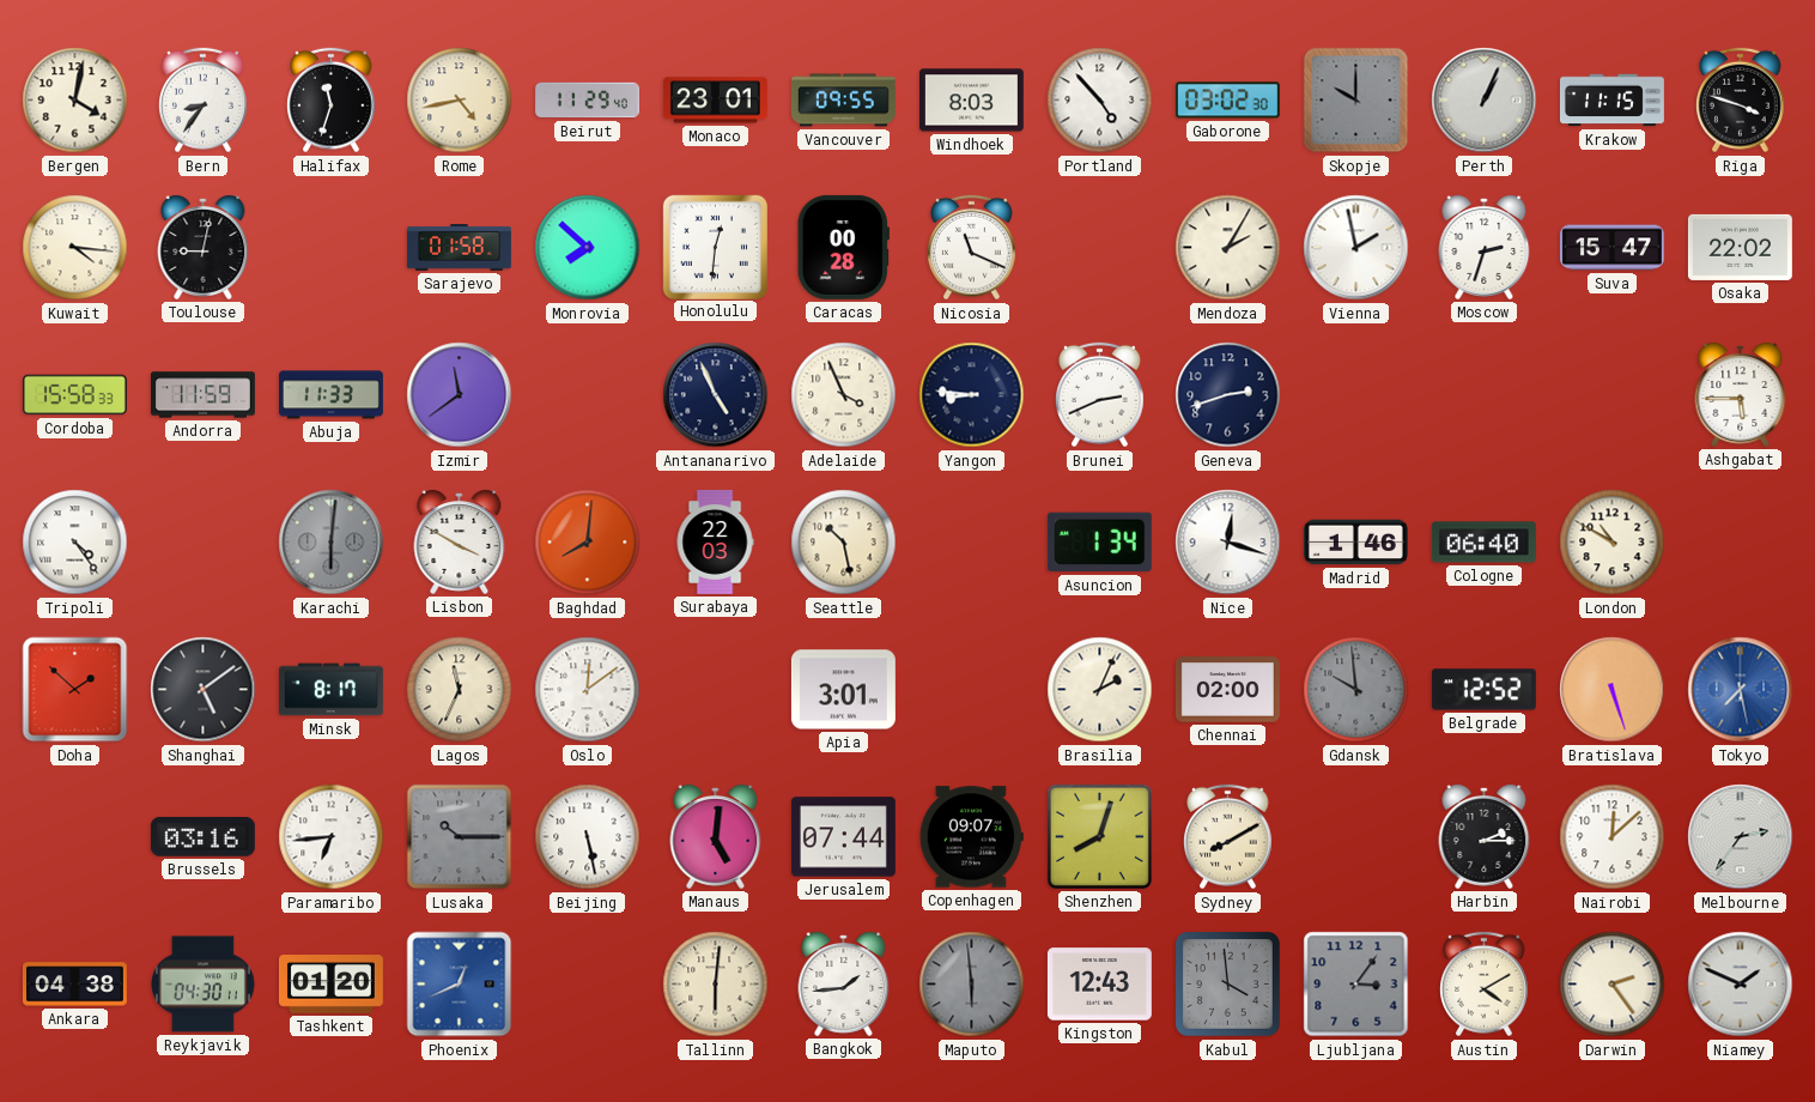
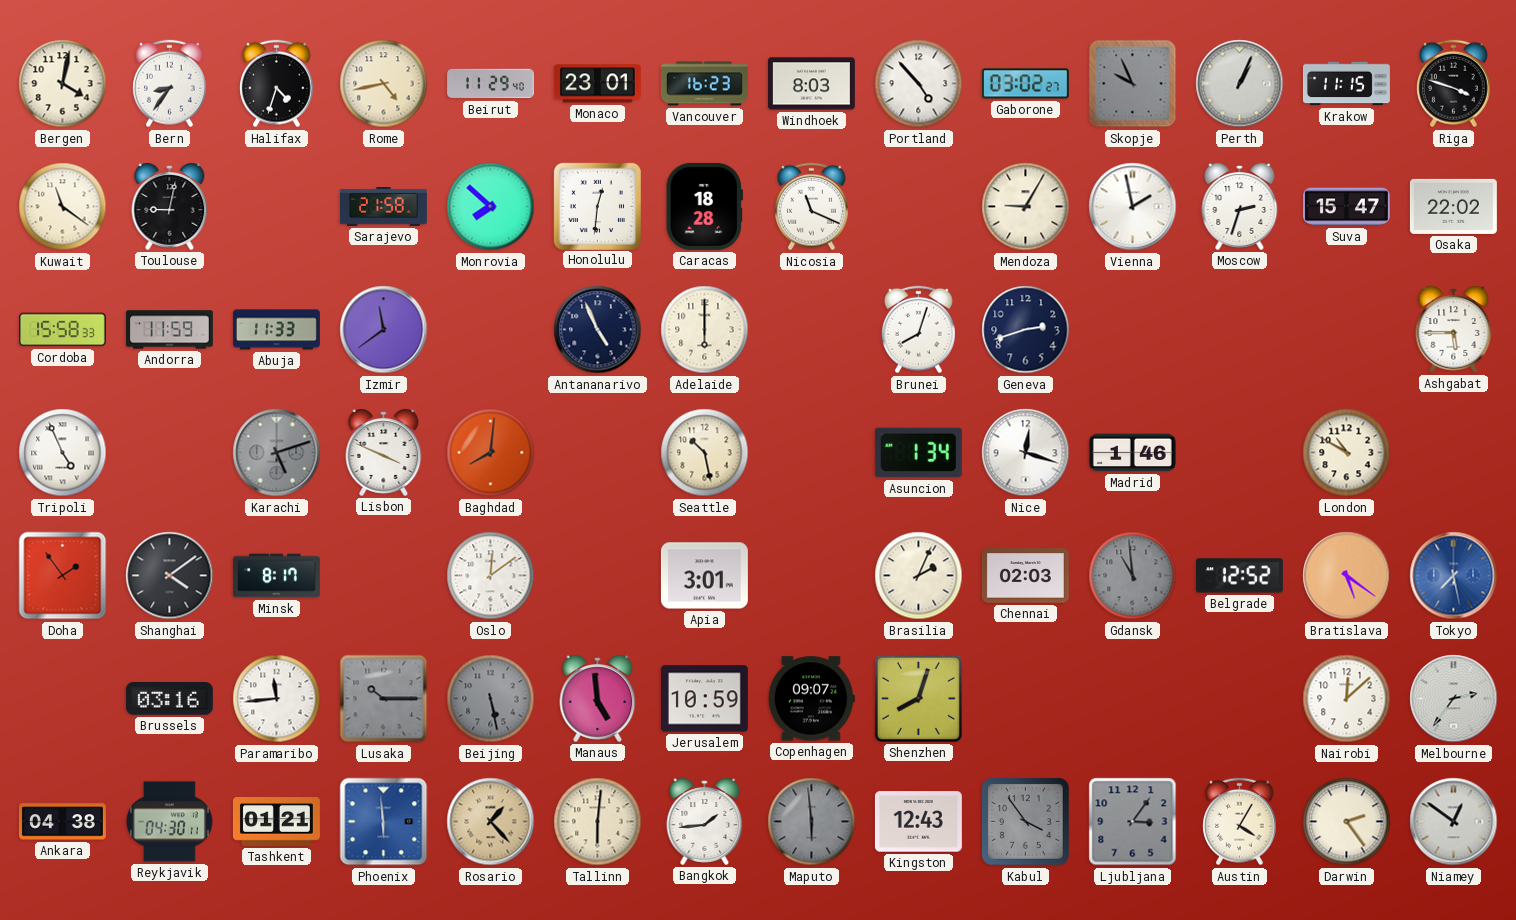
Halifax: 11:33 -> 4:33
Vancouver: 09:55 -> 16:23
Gaborone: 03:02:30 -> 03:02:27
Skopje: 10:00 -> 9:56
Kuwait: 4:16 -> 11:21
Sarajevo: 01:58 -> 21:58
Caracas: 00:28 -> 18:28
Mendoza: 2:05 -> 9:05
Adelaide: 3:56 -> 6:00
Yangon: 8:46 -> none
Brunei: 2:41 -> 8:03
Tripoli: 4:24 -> 4:56
Karachi: 6:01 -> 5:12
Lisbon: 3:50 -> 3:49
Surabaya: 22:03 -> none
Cologne: 06:40 -> none
Doha: 1:52 -> 1:54
Shanghai: 5:09 -> 4:09
Lagos: 11:34 -> none
Chennai: 02:00 -> 02:03
Gdansk: 9:59 -> 10:59
Bratislava: 5:27 -> 5:21
Paramaribo: 6:44 -> 11:44
Beijing dial: white -> grey
Manaus: 5:01 -> 4:59
Jerusalem: 07:44 -> 10:59
Sydney: 8:10 -> none
Harbin: 2:15 -> none
Tashkent: 01:20 -> 01:21
Phoenix: 12:41 -> 5:59
Rosario: none -> 1:23
Kabul: 3:59 -> 3:54
Austin: 4:10 -> 4:05
Niamey: 1:49 -> 12:51
